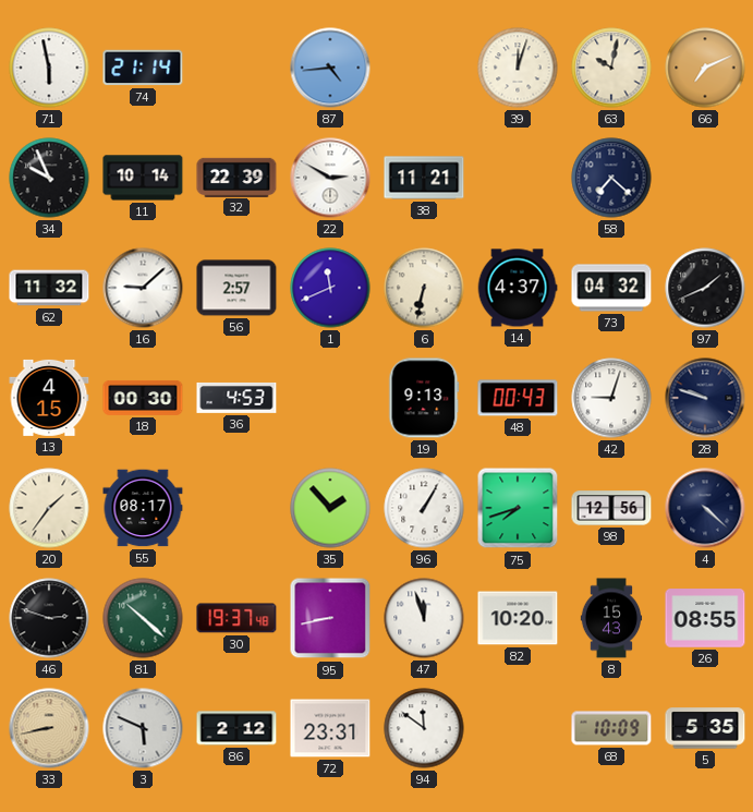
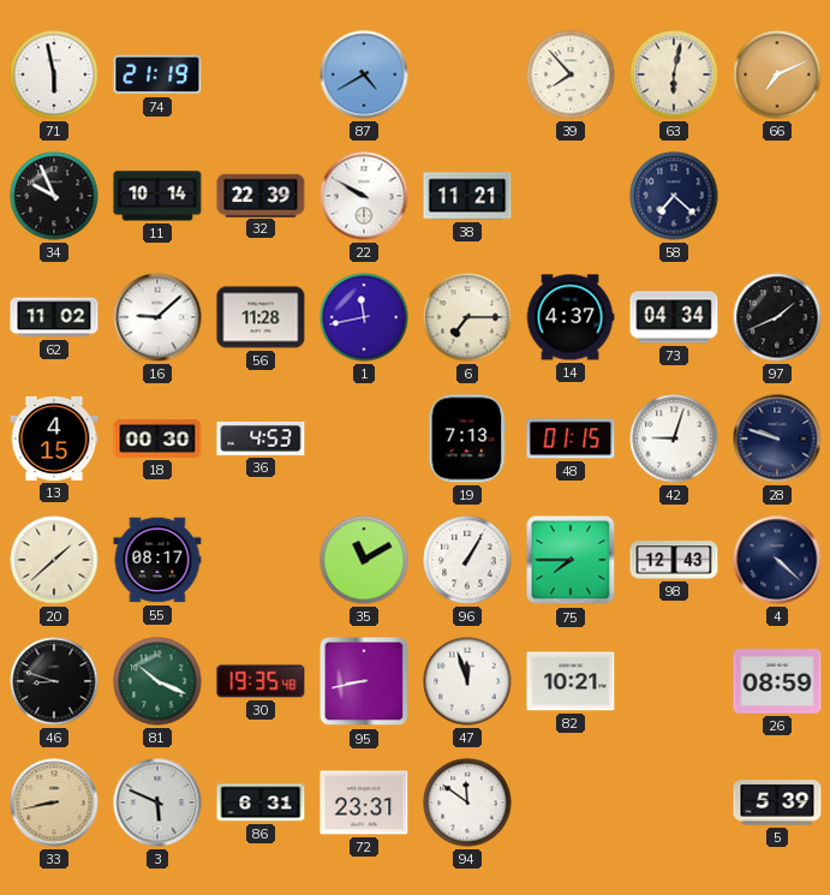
74: 21:14 -> 21:19
87: 4:44 -> 4:40
39: 12:03 -> 7:53
63: 10:02 -> 6:02
22: 2:50 -> 9:50
62: 11:32 -> 11:02
56: 2:57 -> 11:28
1: 11:41 -> 11:43
6: 6:32 -> 7:15
73: 04:32 -> 04:34
19: 9:13 -> 7:13
48: 00:43 -> 01:15
20: 1:36 -> 1:38
35: 1:53 -> 11:10
75: 7:42 -> 7:45
98: 12:56 -> 12:43
46: 2:48 -> 8:48
81: 10:22 -> 10:19
30: 19:37 -> 19:35
82: 10:20 -> 10:21
8: 15:43 -> none
26: 08:55 -> 08:59
86: 2:12 -> 6:31
68: 10:09 -> none
5: 5:35 -> 5:39
